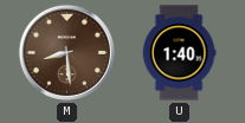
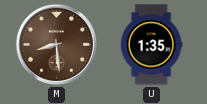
U: 1:40 -> 1:35
